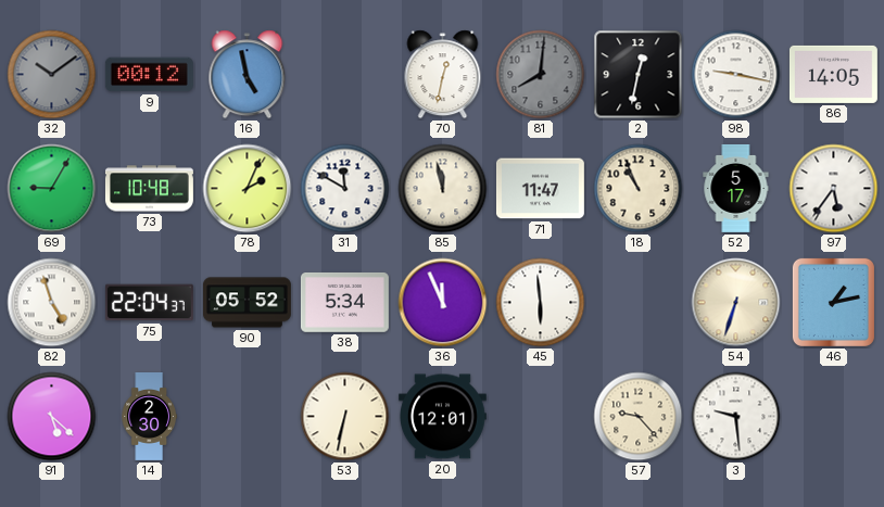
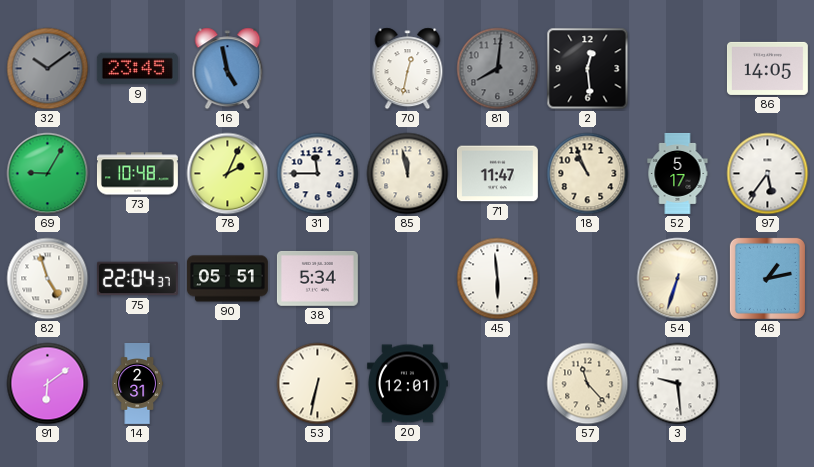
9: 00:12 -> 23:45
2: 12:32 -> 12:29
98: 9:17 -> none
31: 11:50 -> 11:45
90: 05:52 -> 05:51
36: 11:56 -> none
91: 5:22 -> 6:09
14: 2:30 -> 2:31
57: 9:23 -> 11:23
